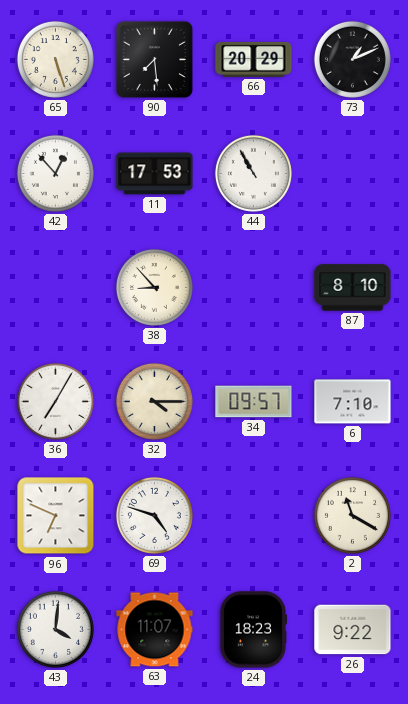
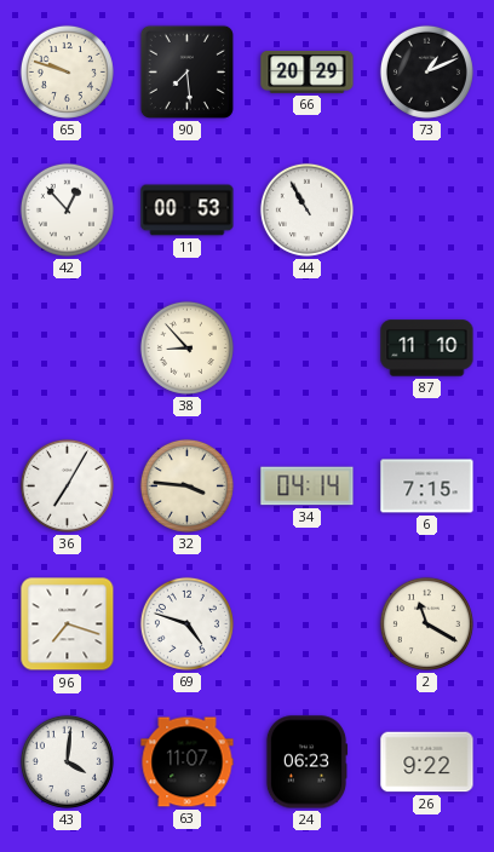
65: 5:27 -> 9:48
11: 17:53 -> 00:53
87: 8:10 -> 11:10
32: 4:15 -> 3:46
34: 09:57 -> 04:14
6: 7:10 -> 7:15
96: 6:49 -> 7:18
24: 18:23 -> 06:23
